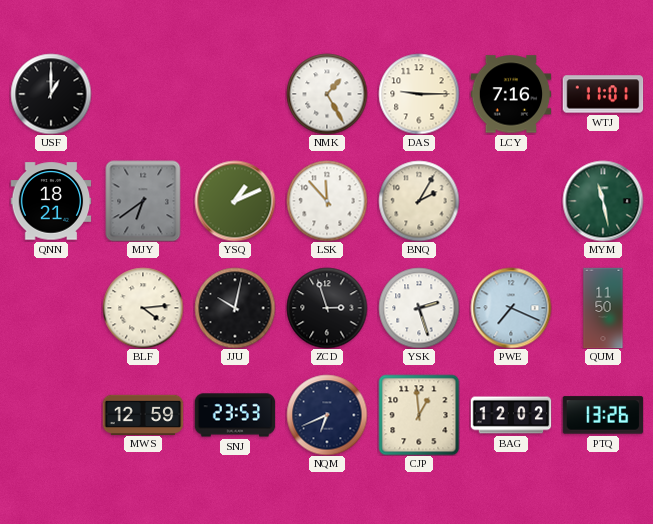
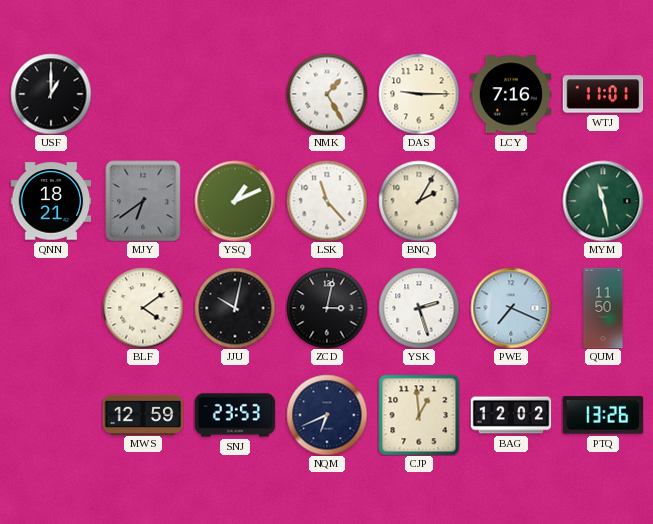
LSK: 11:53 -> 11:23
BLF: 4:14 -> 4:09
ZCD: 2:57 -> 3:02
